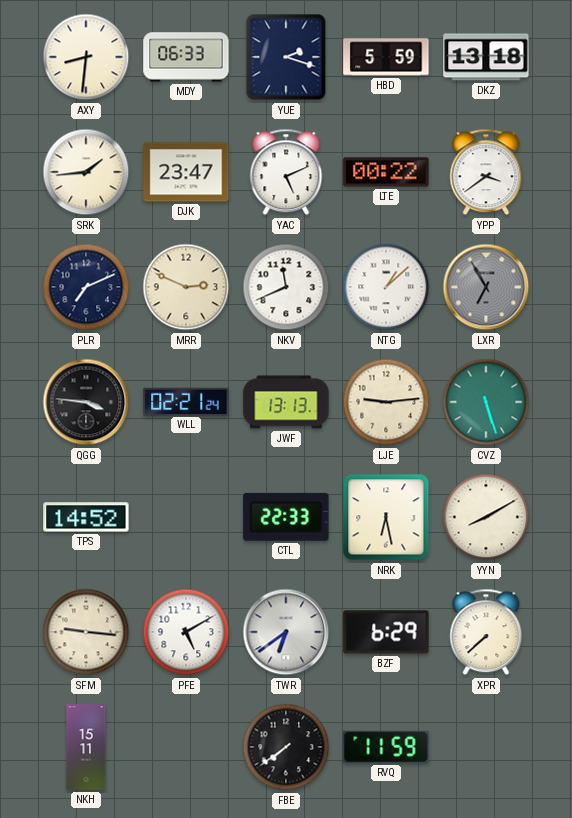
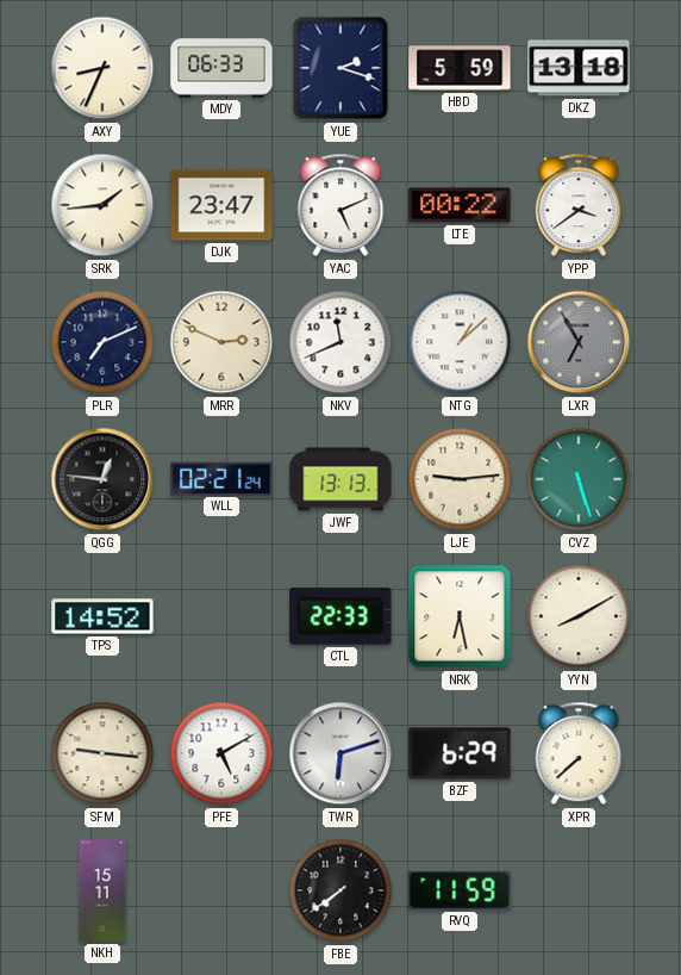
AXY: 8:31 -> 8:34
QGG: 3:46 -> 12:46
TWR: 6:39 -> 6:12
